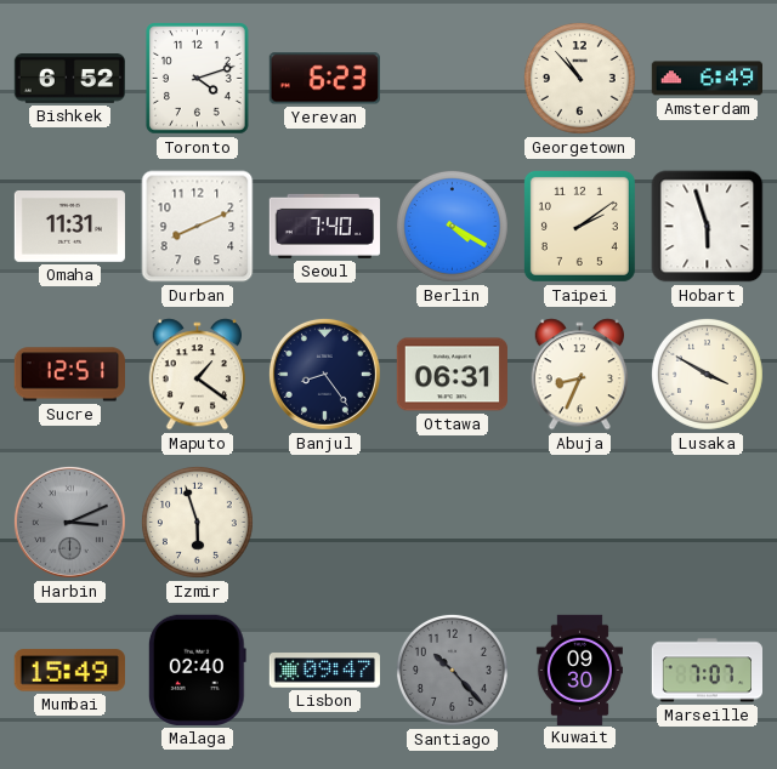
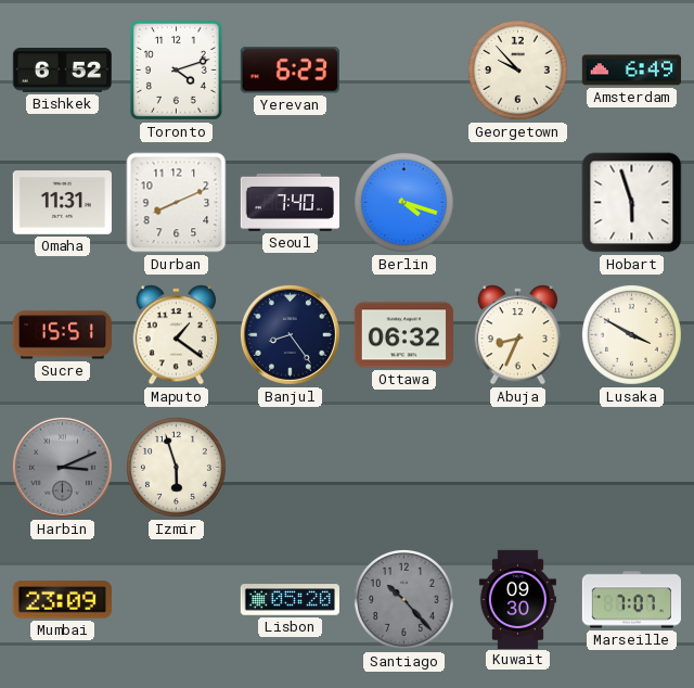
Georgetown: 10:53 -> 9:53
Berlin: 4:20 -> 4:18
Taipei: 2:09 -> none
Sucre: 12:51 -> 15:51
Ottawa: 06:31 -> 06:32
Mumbai: 15:49 -> 23:09
Malaga: 02:40 -> none
Lisbon: 09:47 -> 05:20
